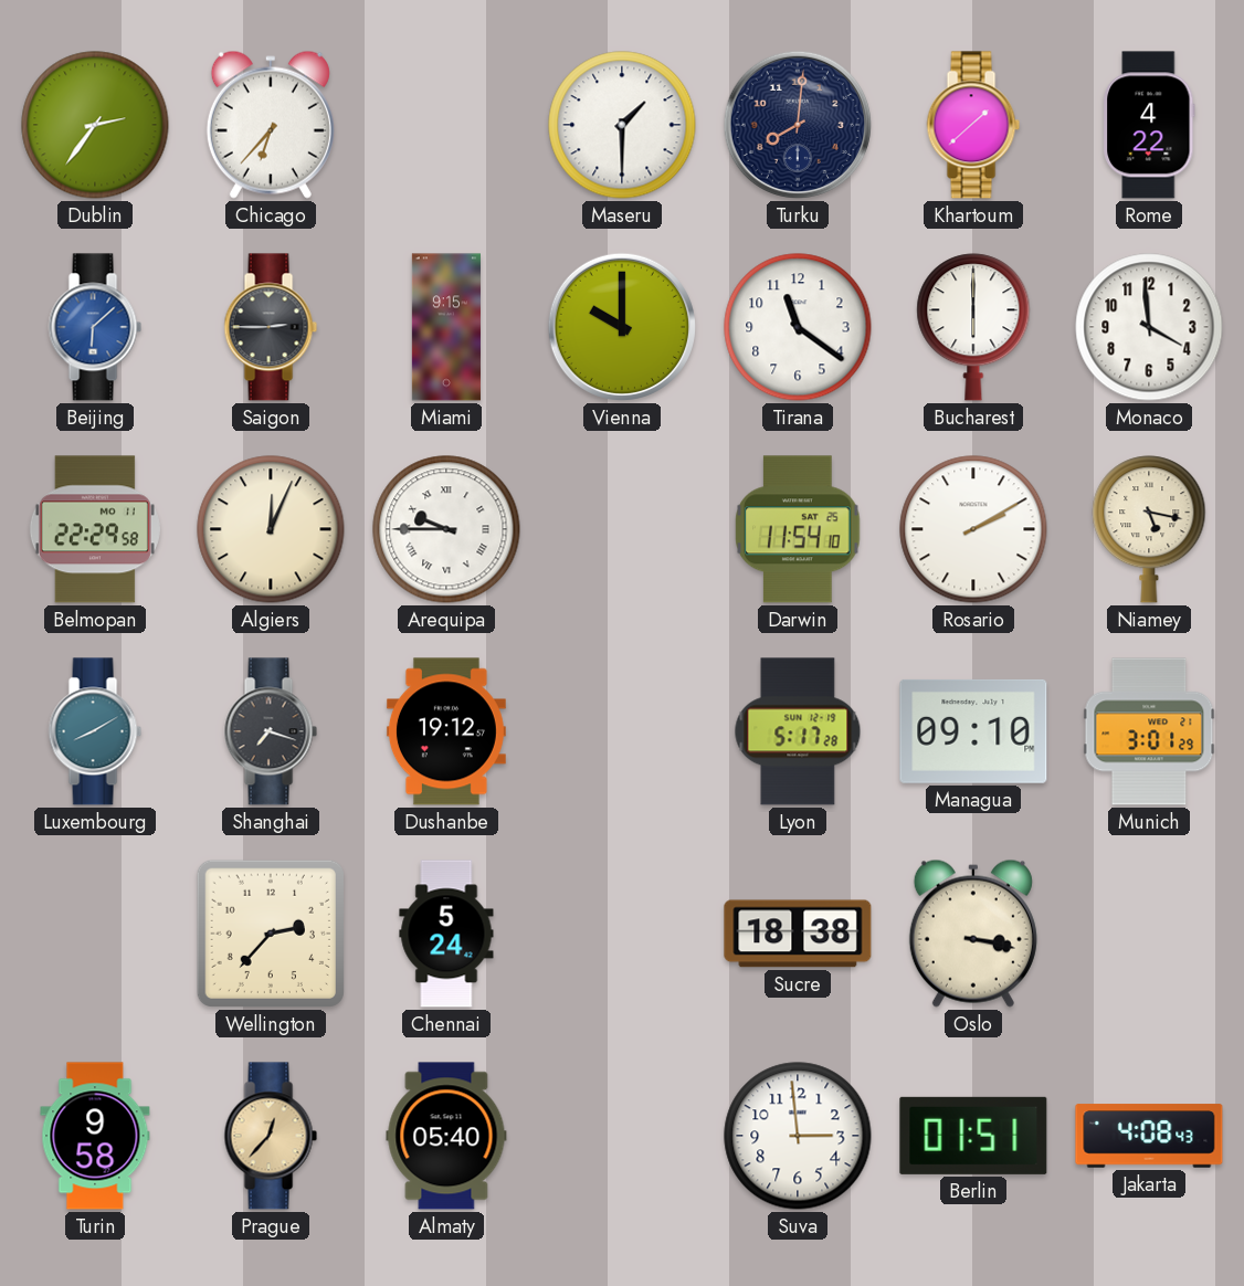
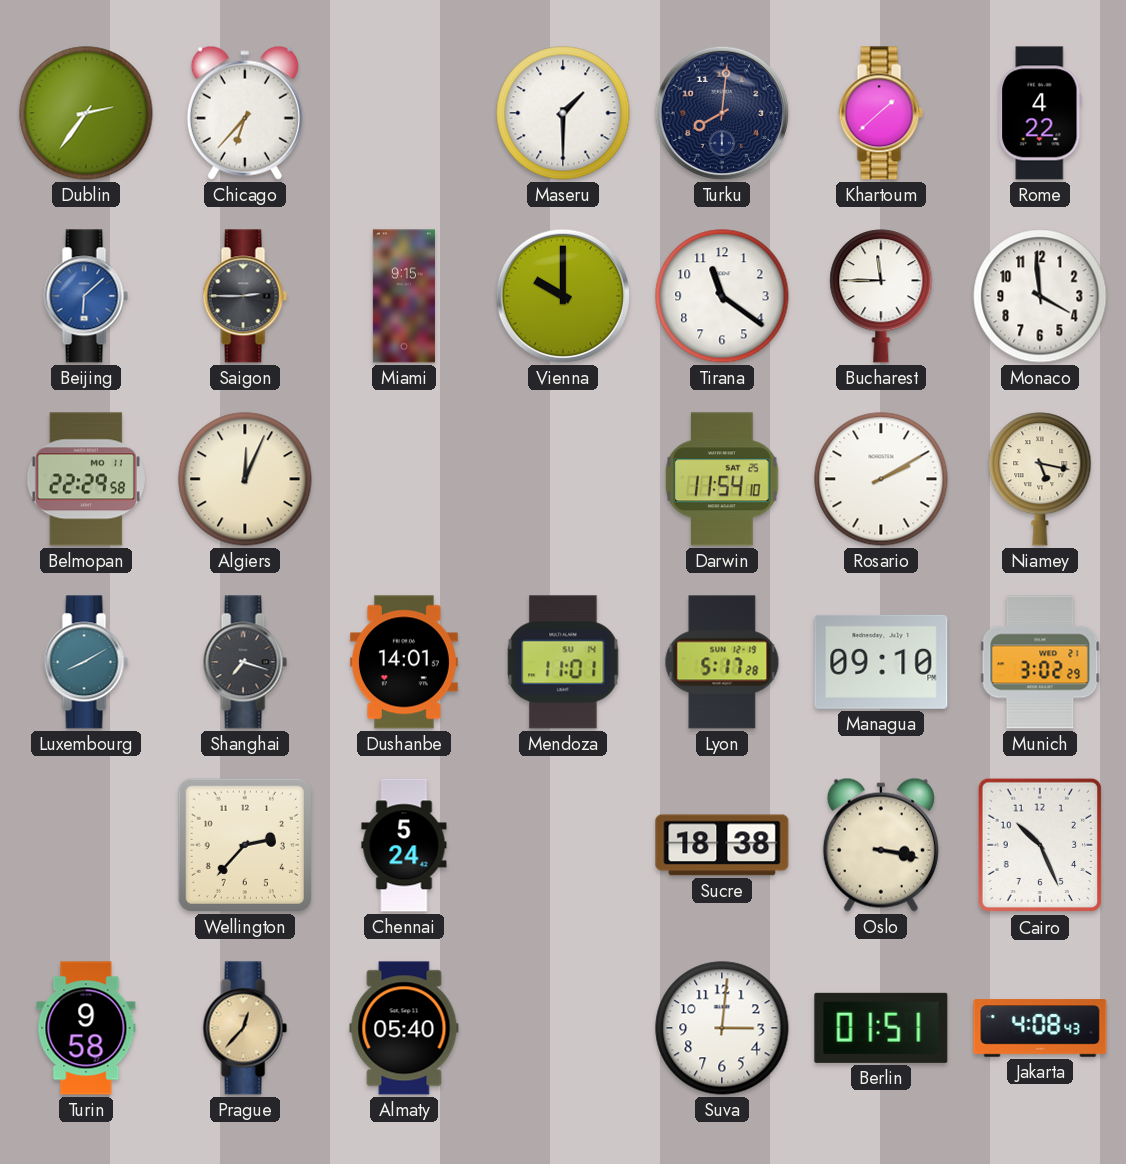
Bucharest: 6:00 -> 11:45
Arequipa: 9:45 -> none
Dushanbe: 19:12 -> 14:01
Mendoza: none -> 11:01
Munich: 3:01 -> 3:02
Cairo: none -> 10:26
Suva: 2:59 -> 3:01
